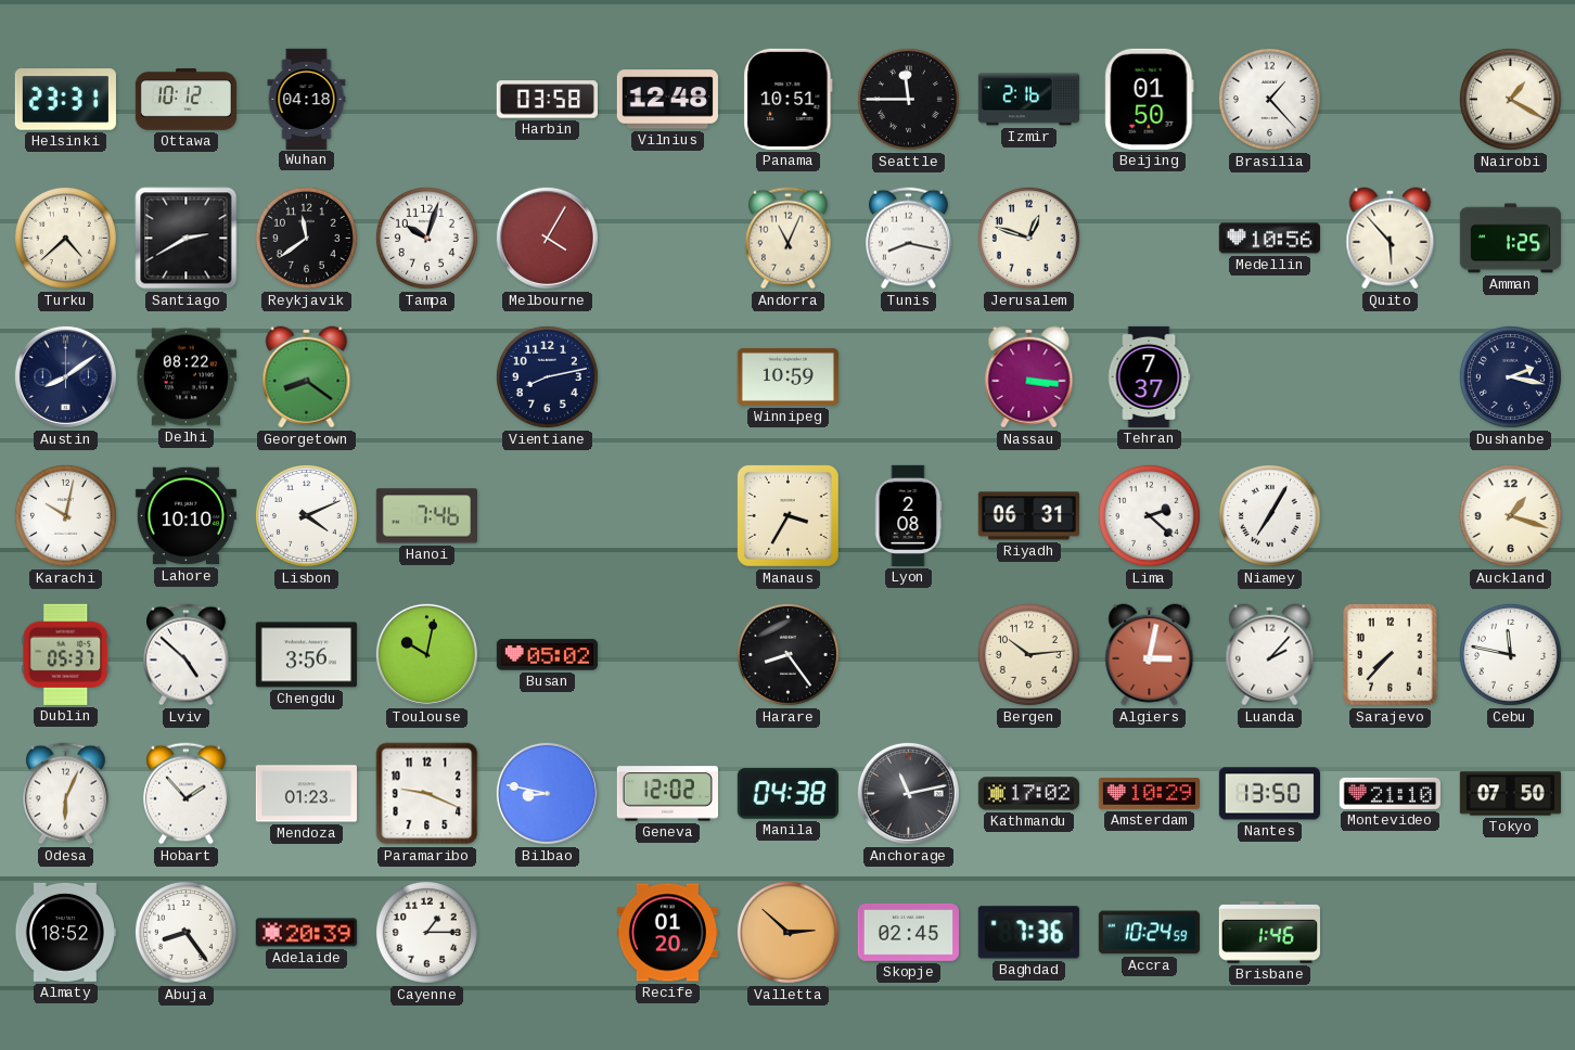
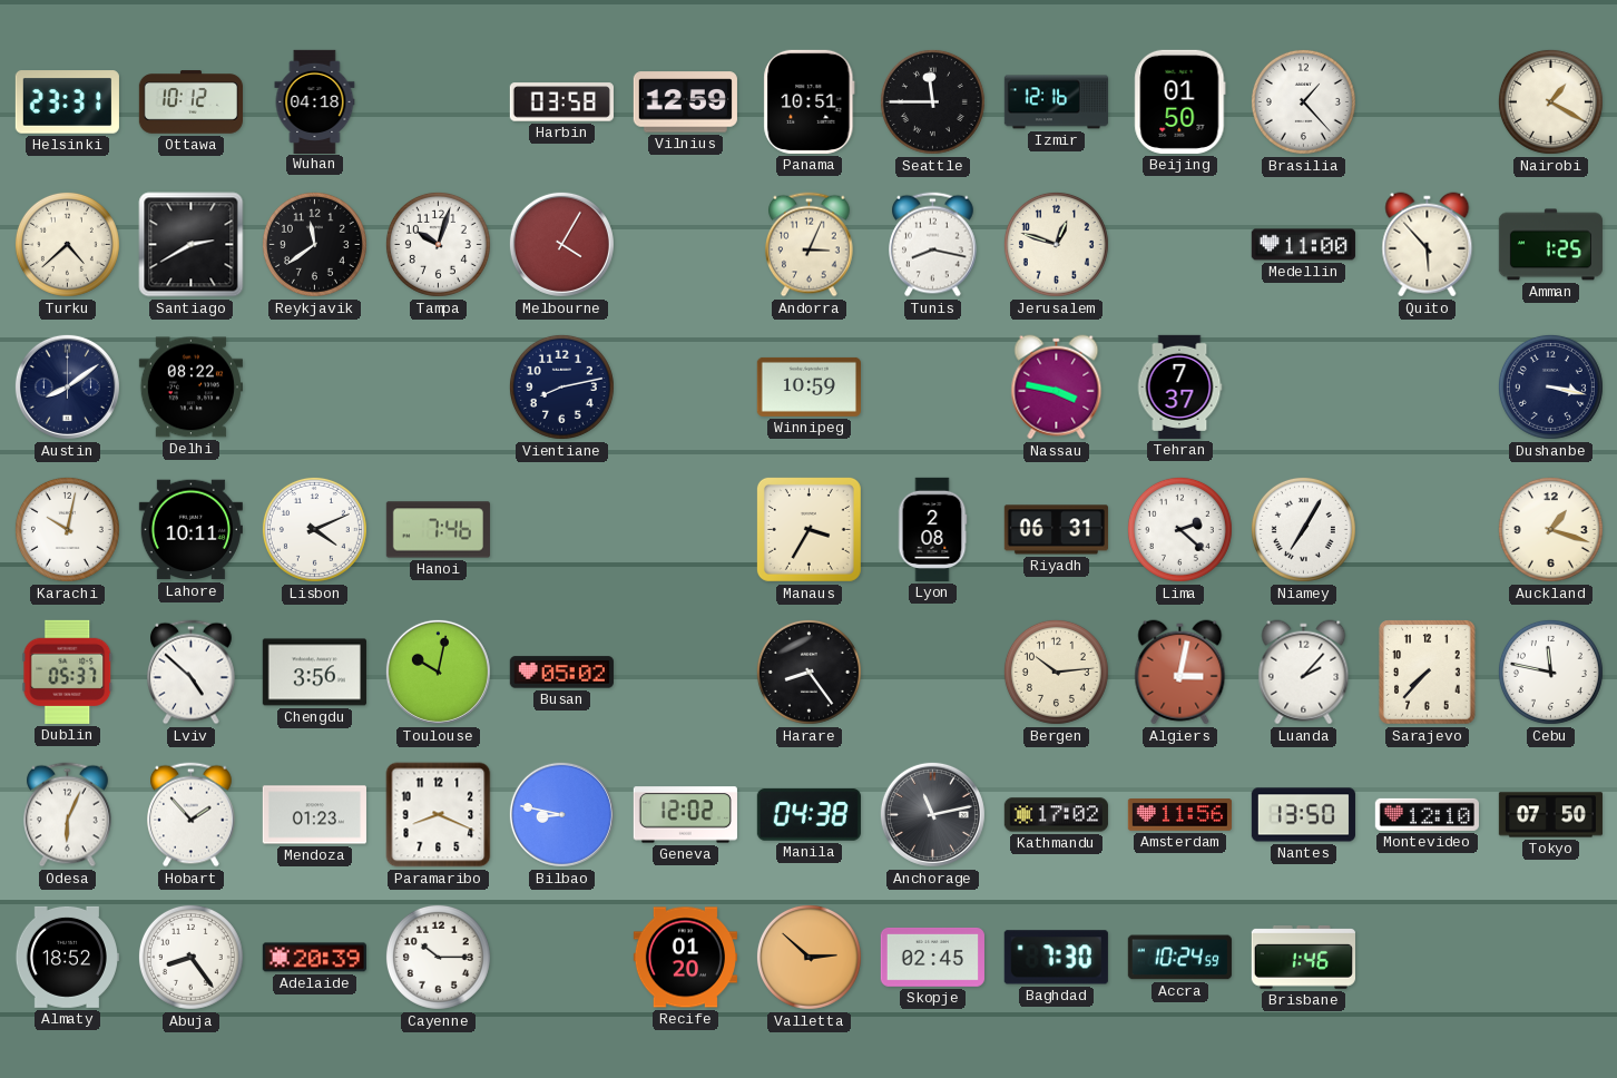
Vilnius: 12:48 -> 12:59
Izmir: 2:16 -> 12:16
Andorra: 11:04 -> 3:04
Medellin: 10:56 -> 11:00
Georgetown: 8:21 -> none
Nassau: 3:16 -> 3:47
Dushanbe: 2:17 -> 3:17
Lahore: 10:10 -> 10:11
Paramaribo: 9:19 -> 8:19
Amsterdam: 10:29 -> 11:56
Montevideo: 21:10 -> 12:10
Cayenne: 1:15 -> 10:15
Baghdad: 7:36 -> 7:30
